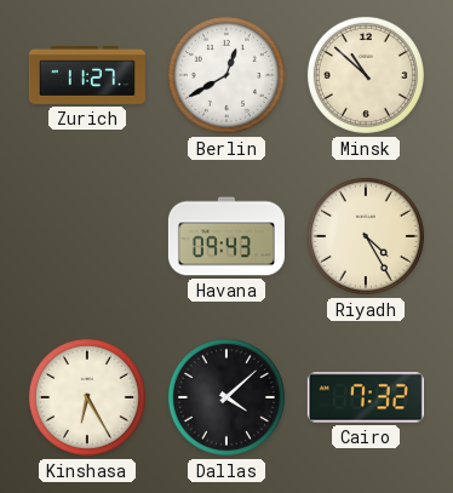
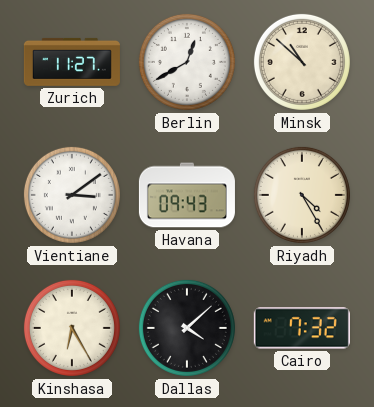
Vientiane: none -> 3:09
